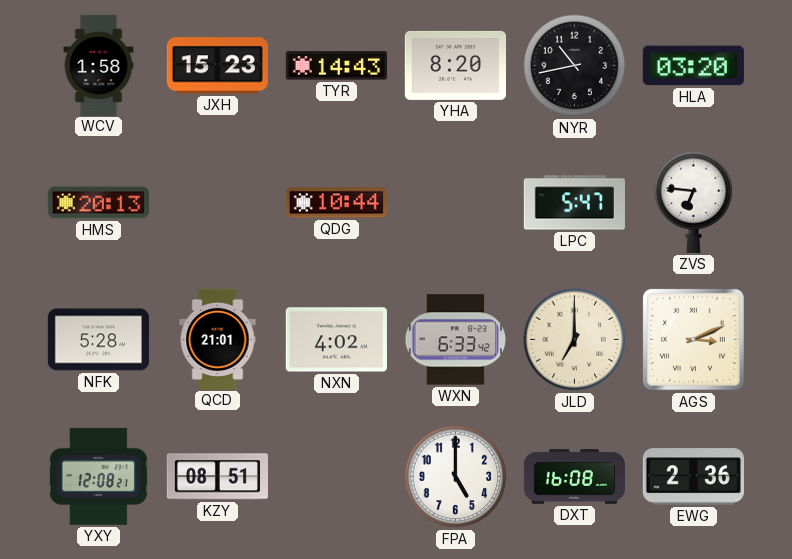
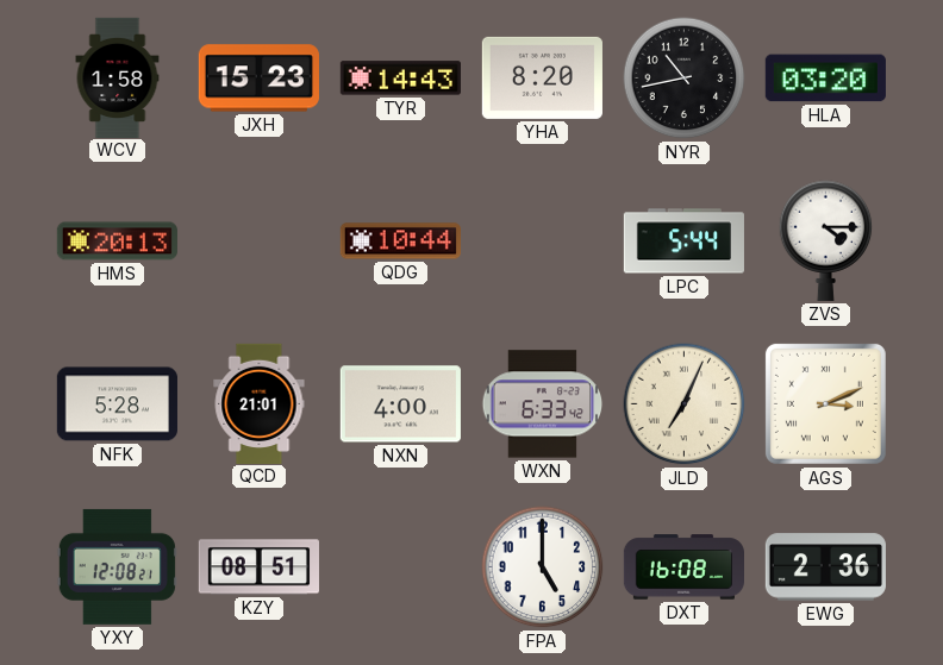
LPC: 5:47 -> 5:44
ZVS: 6:46 -> 4:15
NXN: 4:02 -> 4:00
JLD: 7:00 -> 7:04
